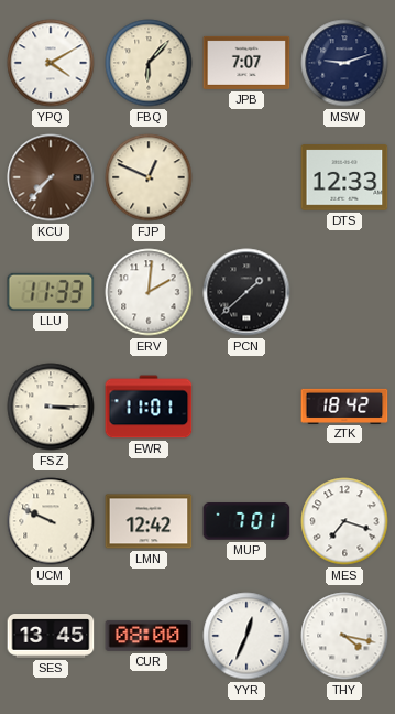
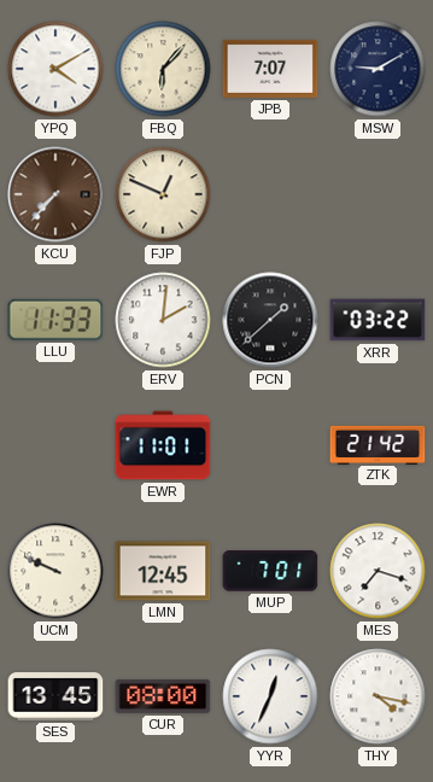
MSW: 9:12 -> 9:10
DTS: 12:33 -> none
XRR: none -> 03:22
FSZ: 3:15 -> none
ZTK: 18:42 -> 21:42
LMN: 12:42 -> 12:45
